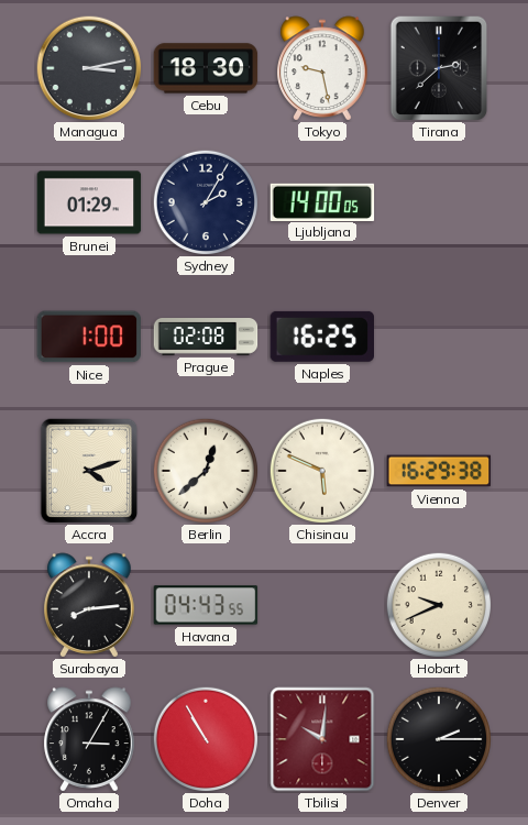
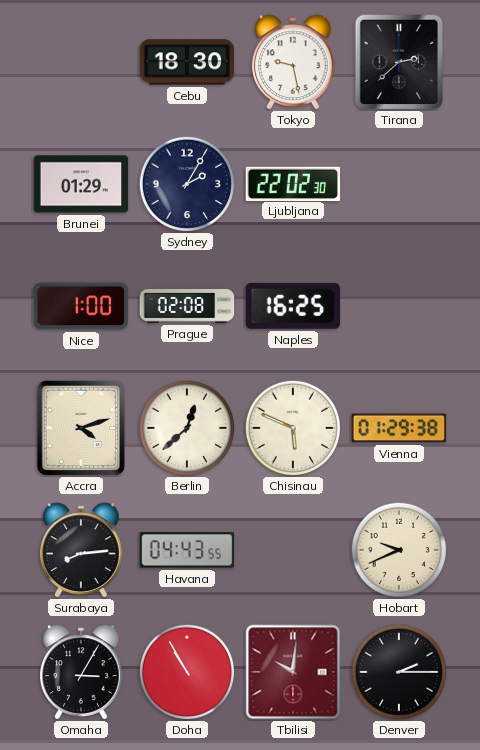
Managua: 3:13 -> none
Ljubljana: 14:00 -> 22:02
Vienna: 16:29 -> 01:29
